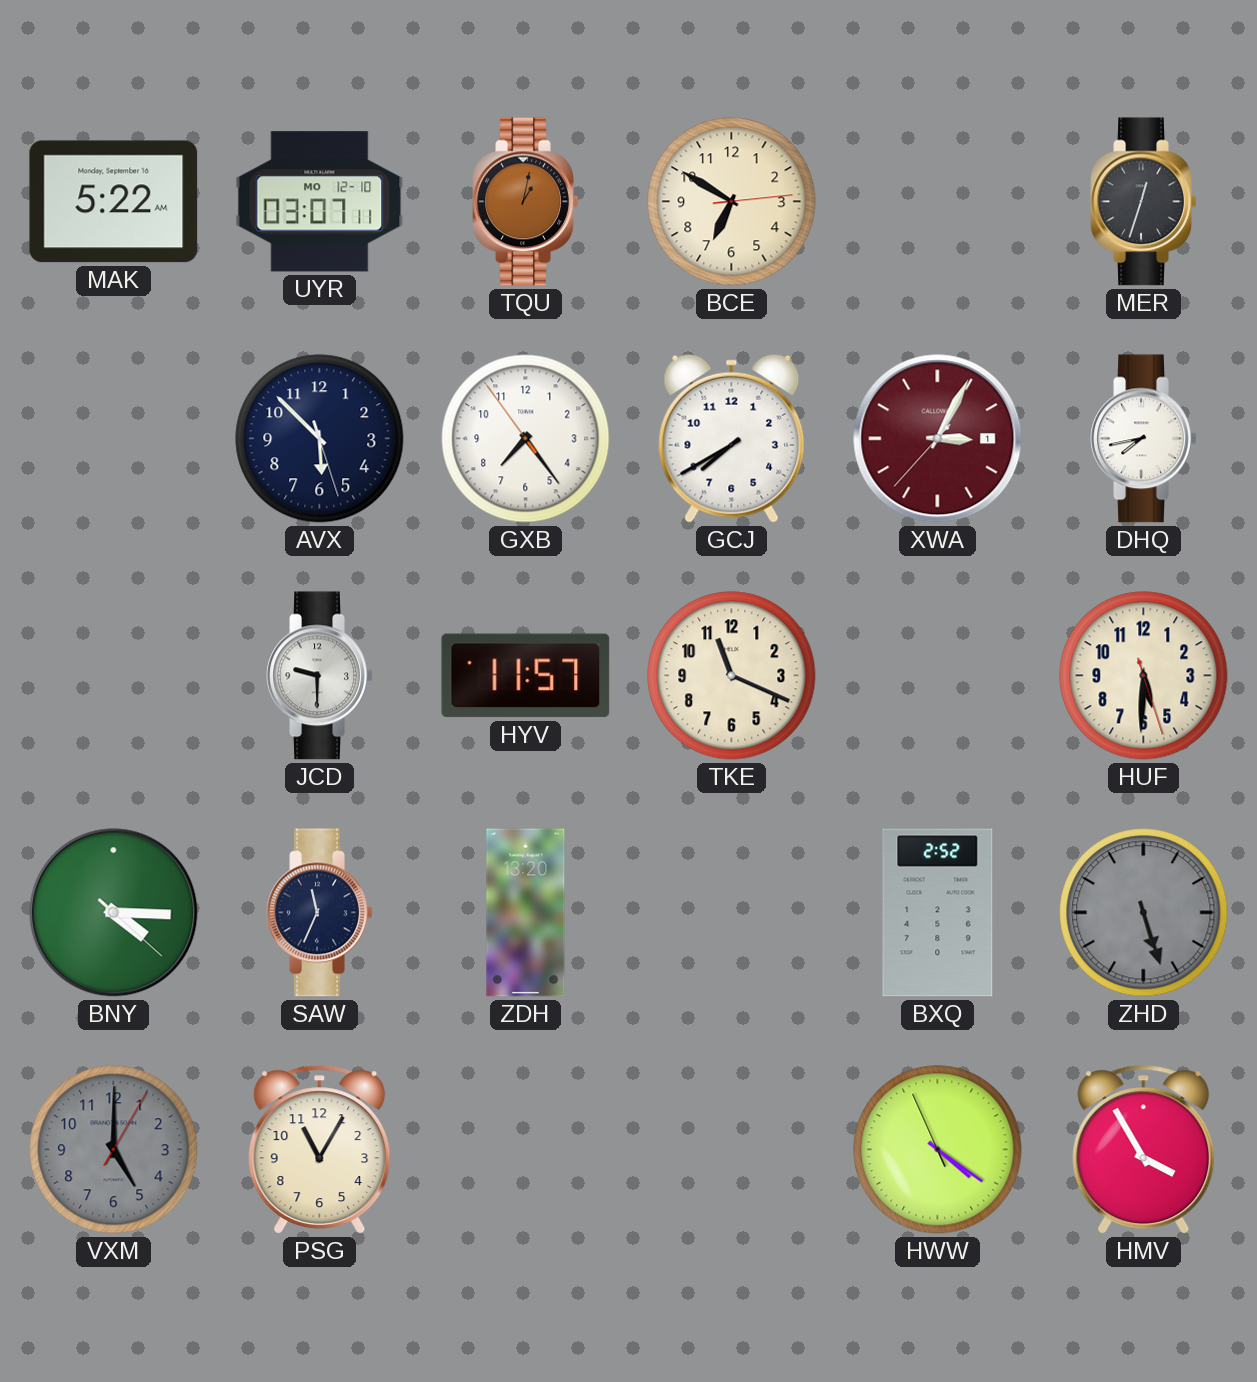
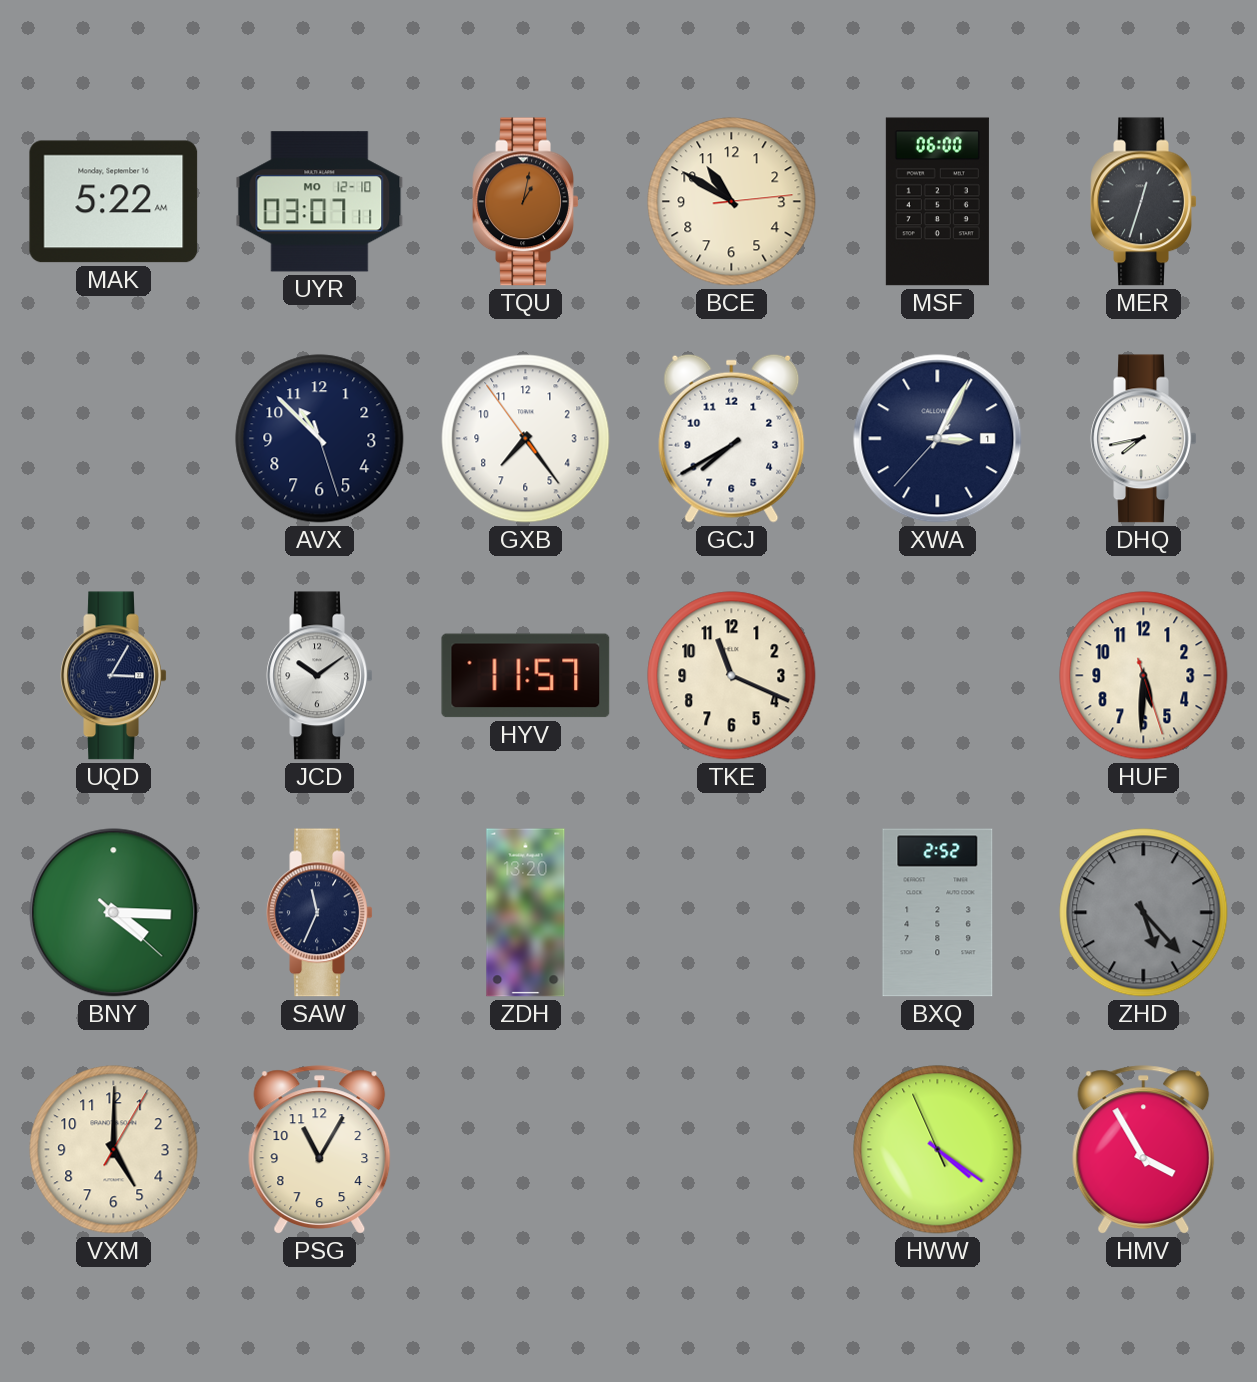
BCE: 6:50 -> 10:50
MSF: none -> 06:00
AVX: 5:52 -> 10:52
XWA dial: burgundy -> navy
UQD: none -> 3:05
JCD: 9:30 -> 10:09
ZHD: 5:27 -> 5:23
VXM dial: grey -> cream
